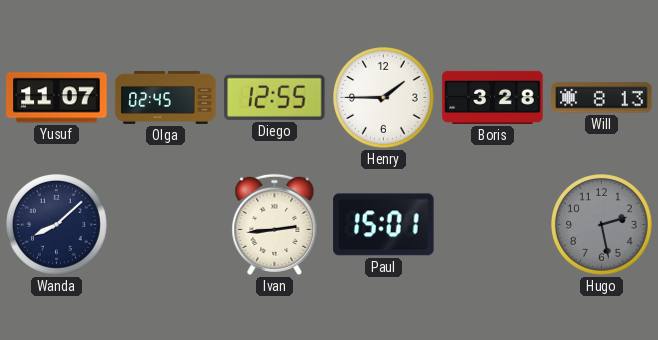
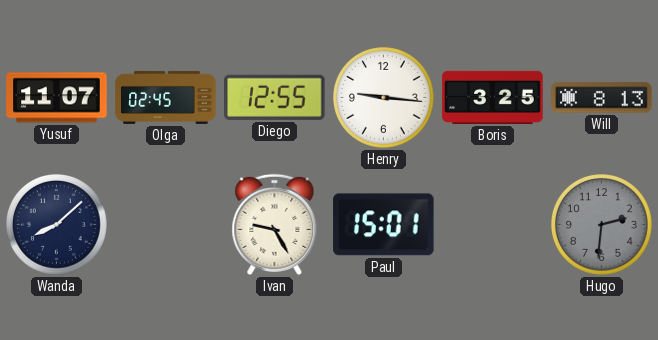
Henry: 1:45 -> 9:16
Boris: 3:28 -> 3:25
Ivan: 2:44 -> 9:25
Hugo: 2:28 -> 2:31
